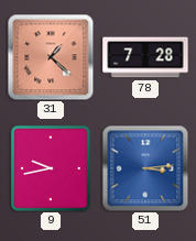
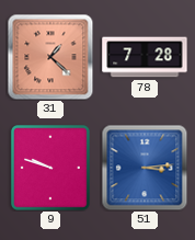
9: 9:43 -> 9:48
